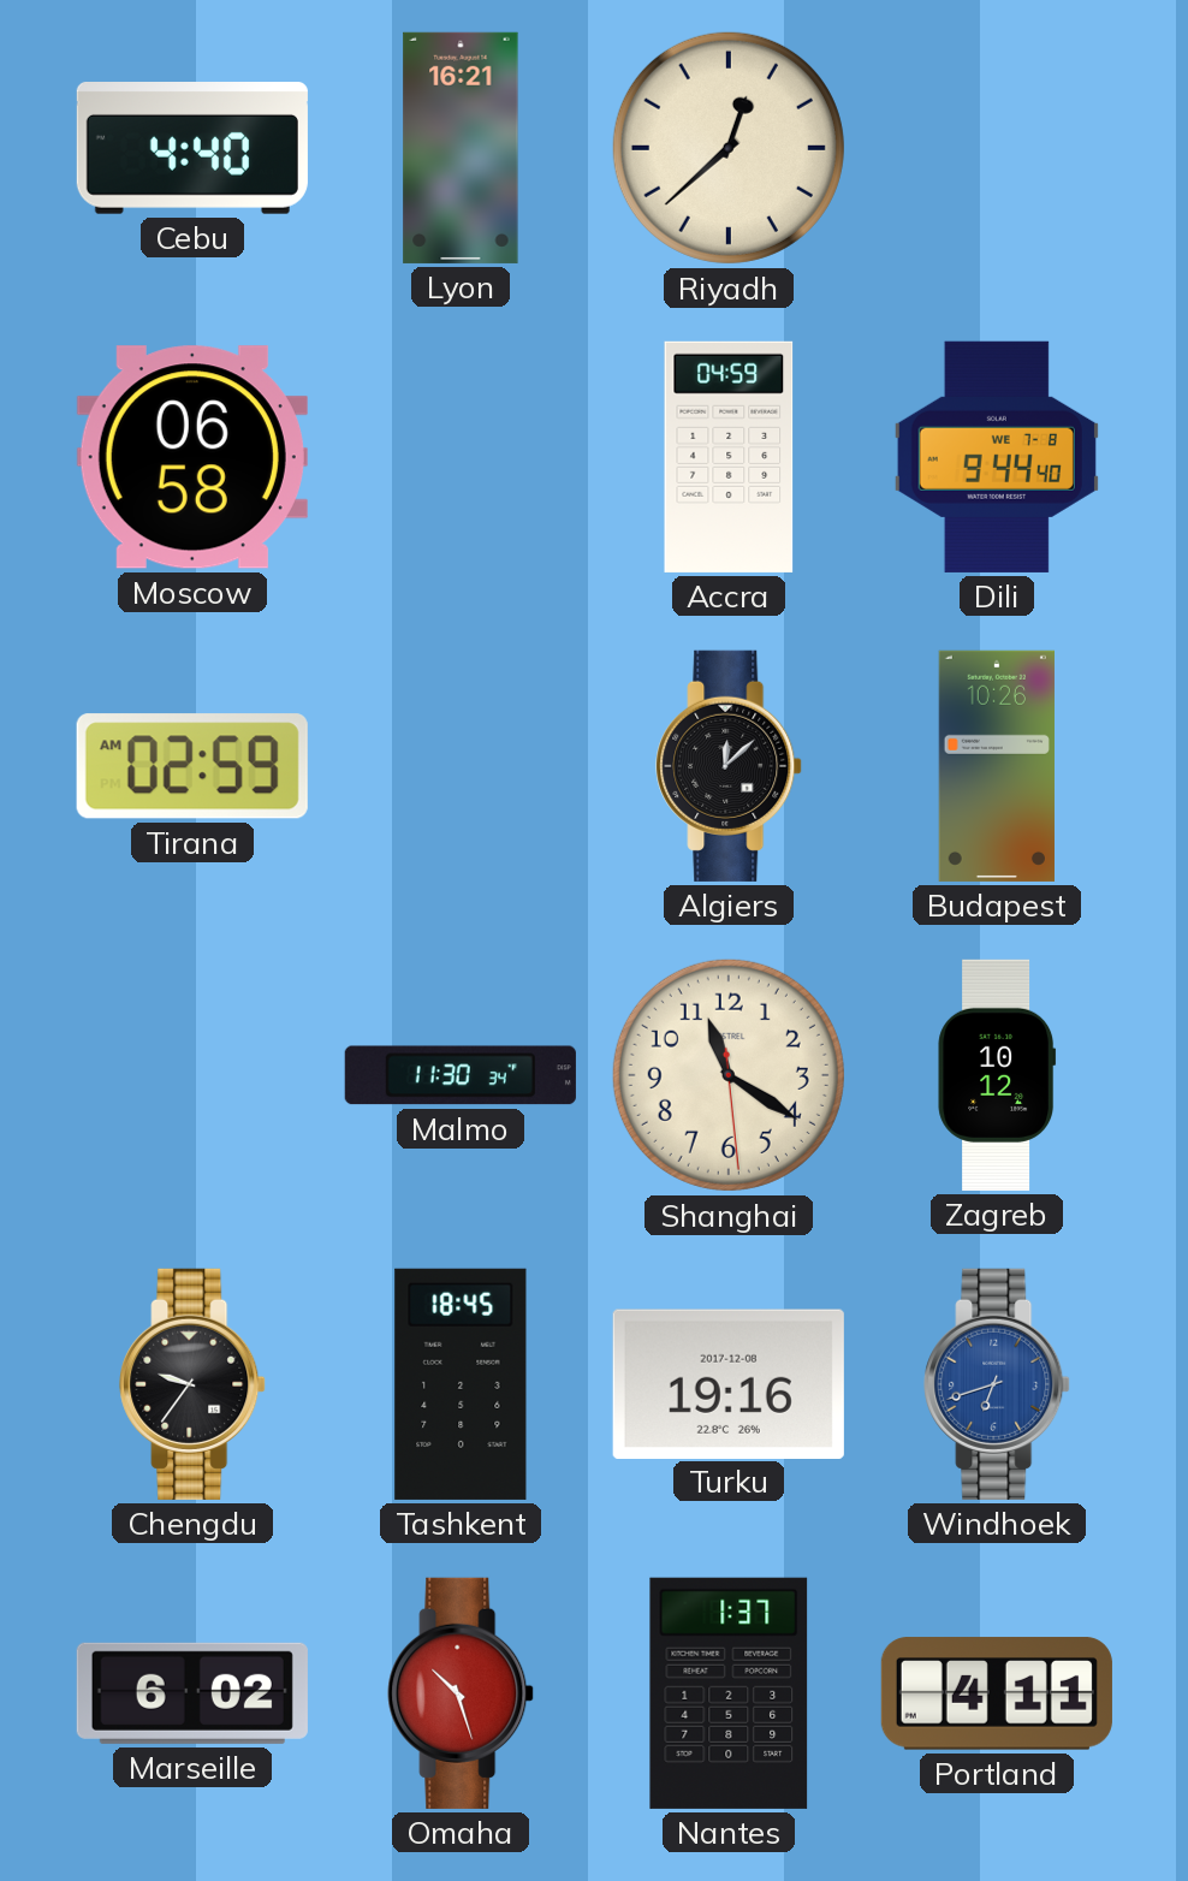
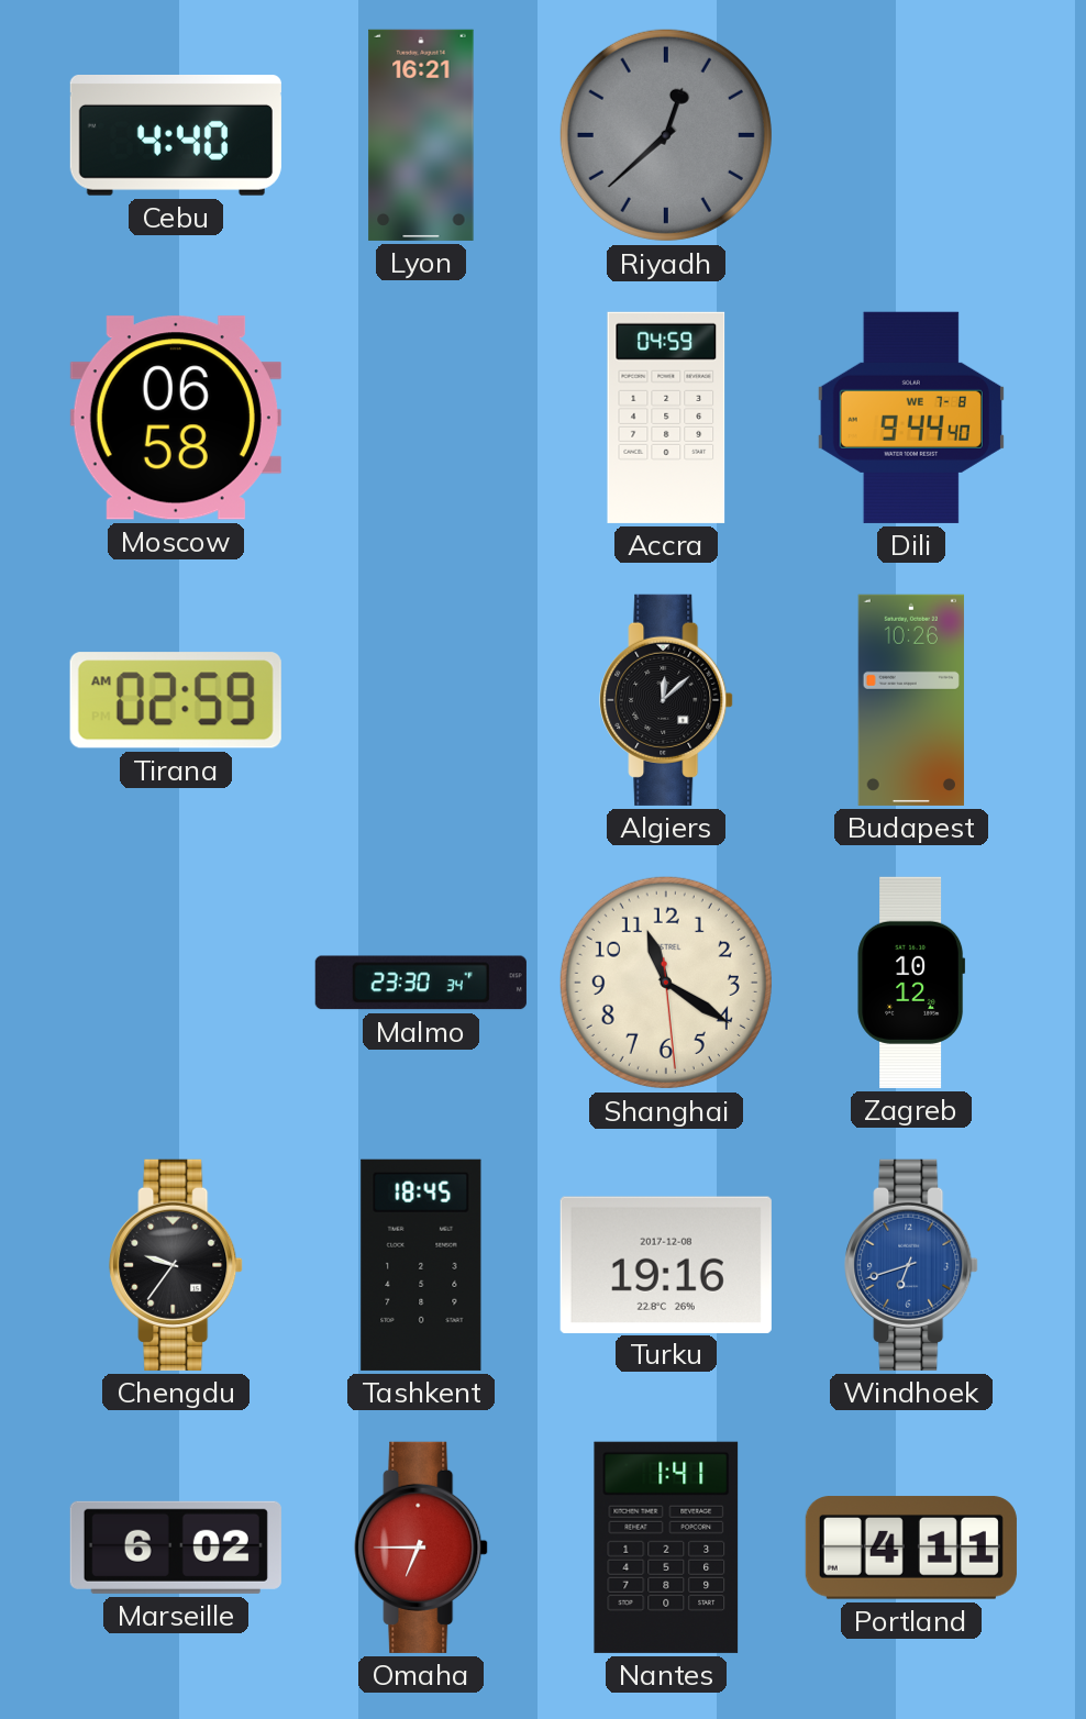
Riyadh dial: cream -> grey
Malmo: 11:30 -> 23:30
Omaha: 10:27 -> 6:45
Nantes: 1:37 -> 1:41
